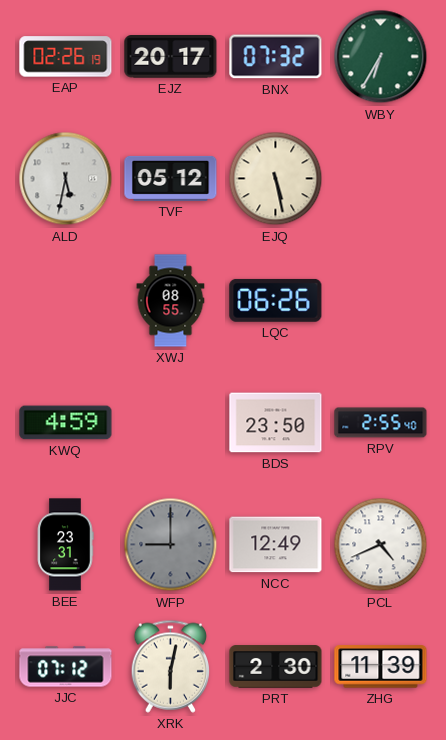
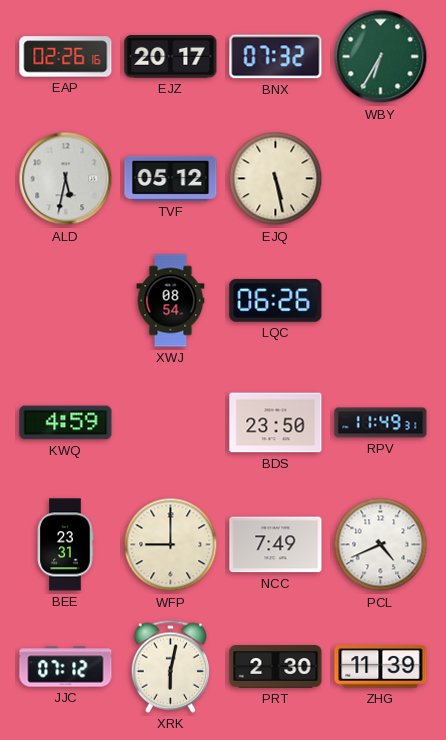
EAP: 02:26:19 -> 02:26:16
XWJ: 08:55 -> 08:54
RPV: 2:55 -> 11:49
WFP dial: grey -> cream
NCC: 12:49 -> 7:49
